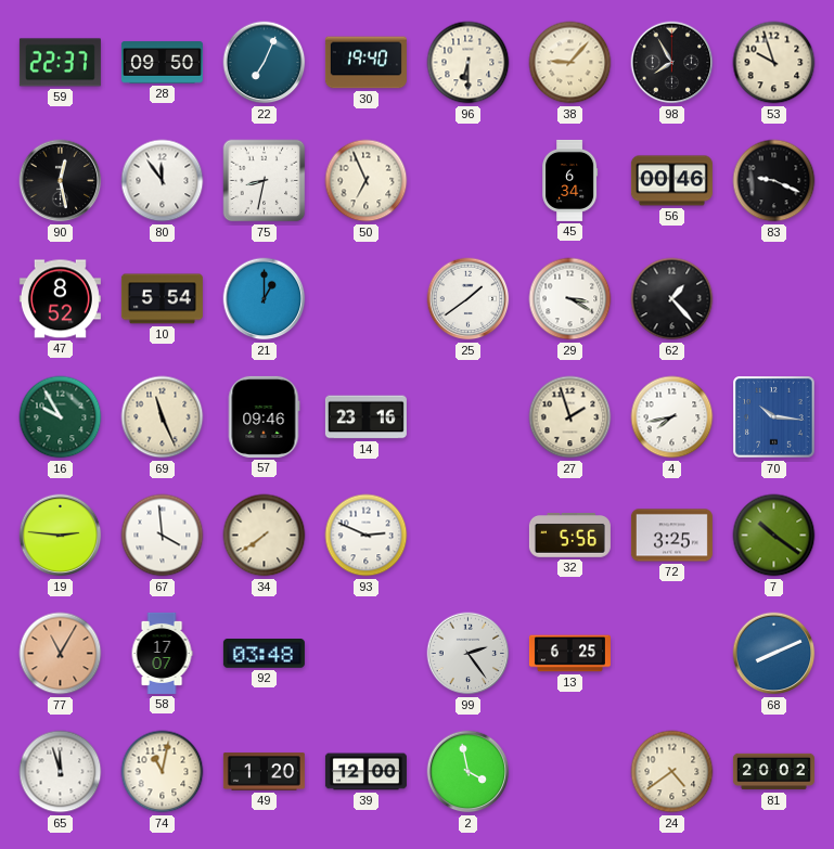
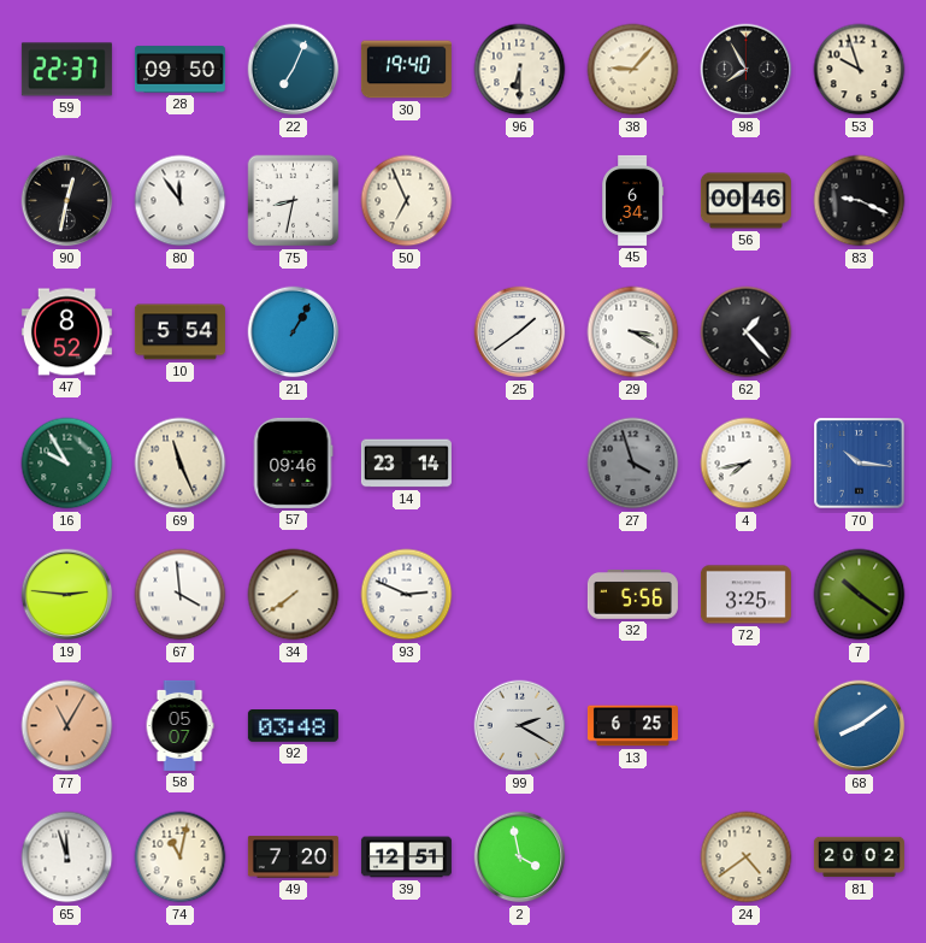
90: 12:28 -> 12:32
21: 1:00 -> 1:05
14: 23:16 -> 23:14
27: 1:57 -> 3:57
27 dial: cream -> grey
58: 17:07 -> 05:07
99: 2:24 -> 2:20
68: 8:11 -> 8:09
49: 1:20 -> 7:20
39: 12:00 -> 12:51
